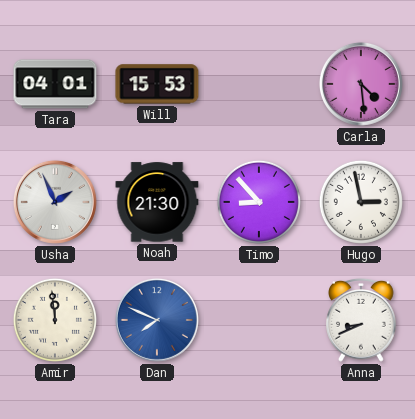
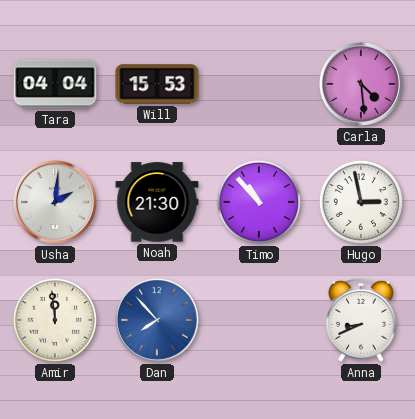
Tara: 04:01 -> 04:04
Usha: 1:56 -> 2:01
Timo: 8:53 -> 10:53
Dan: 7:49 -> 7:53
